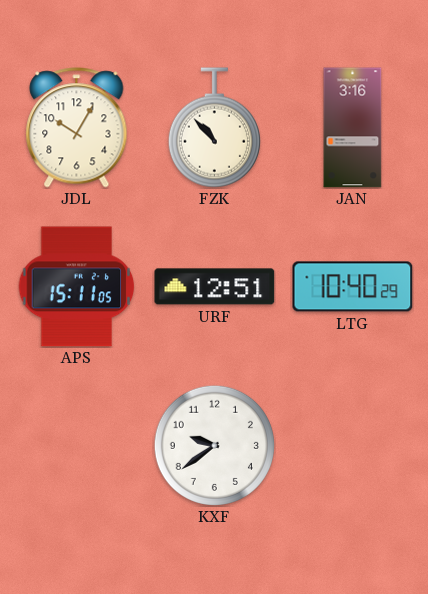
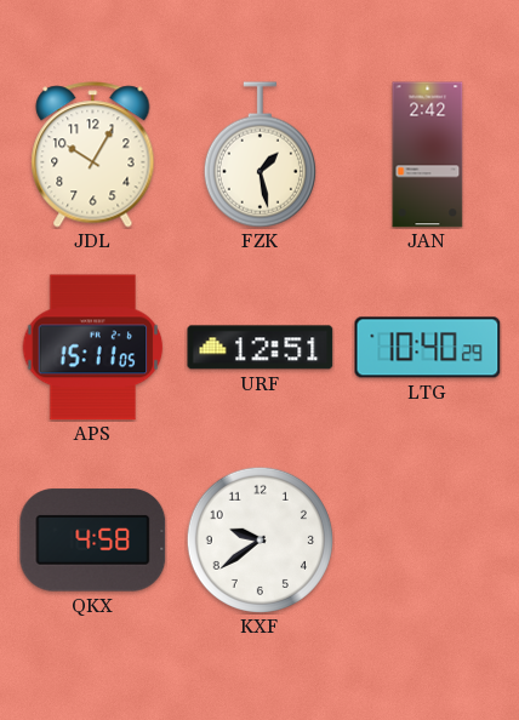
FZK: 10:53 -> 1:28
JAN: 3:16 -> 2:42
QKX: none -> 4:58
